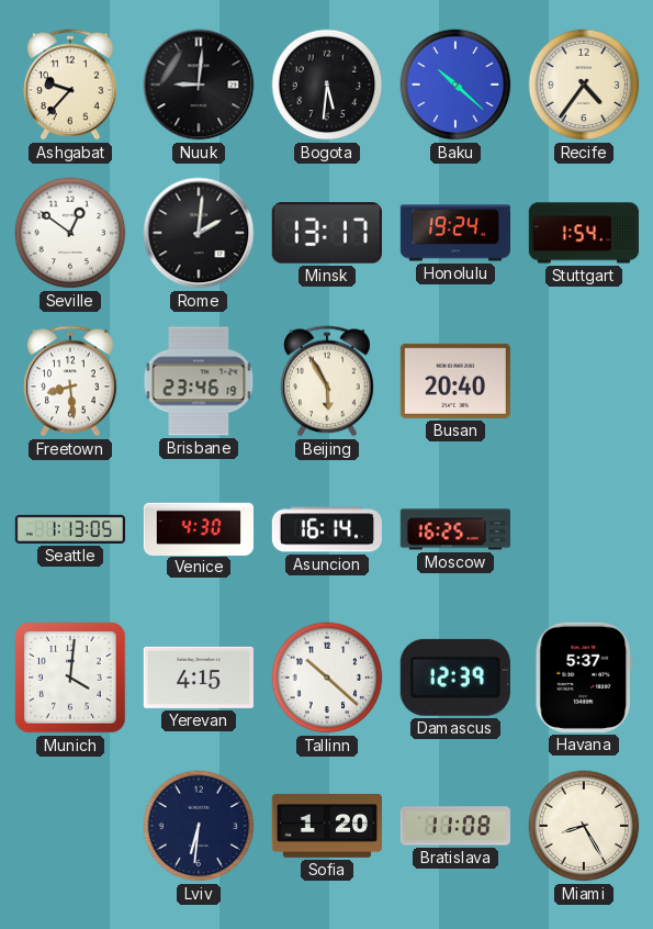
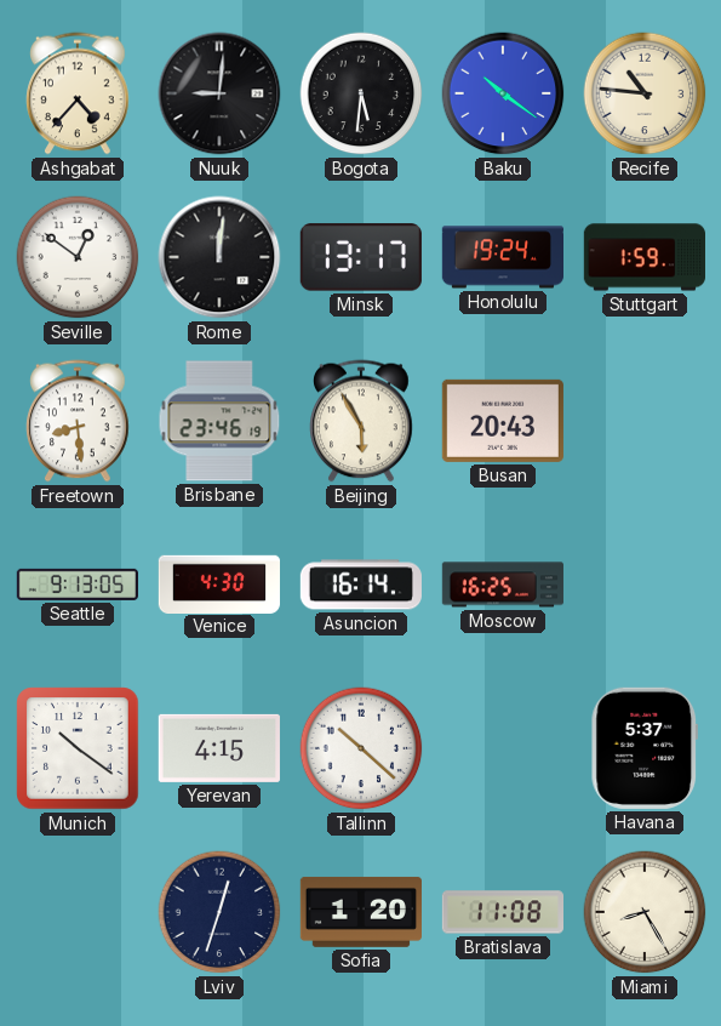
Ashgabat: 9:37 -> 4:37
Baku: 10:22 -> 10:21
Recife: 4:36 -> 10:46
Rome: 2:01 -> 12:01
Stuttgart: 1:54 -> 1:59
Busan: 20:40 -> 20:43
Seattle: 1:13 -> 9:13
Munich: 4:01 -> 10:21
Damascus: 12:39 -> none
Lviv: 6:31 -> 12:33
